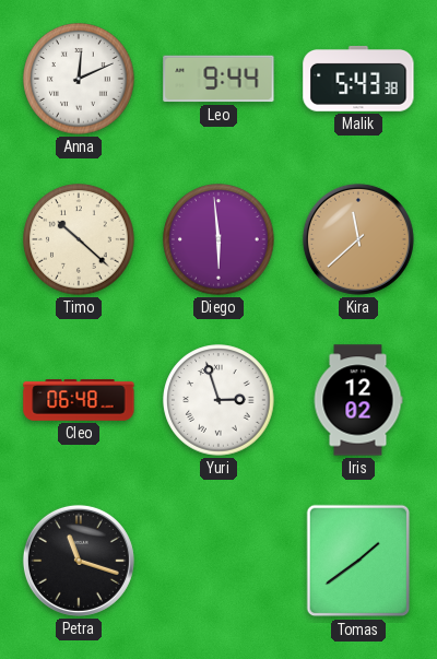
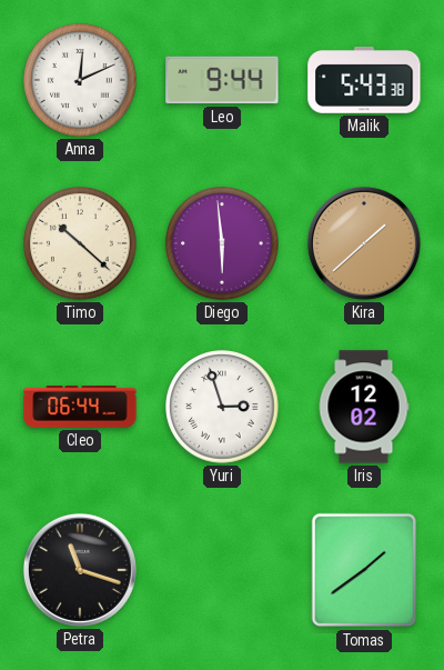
Kira: 11:38 -> 1:38
Cleo: 06:48 -> 06:44
